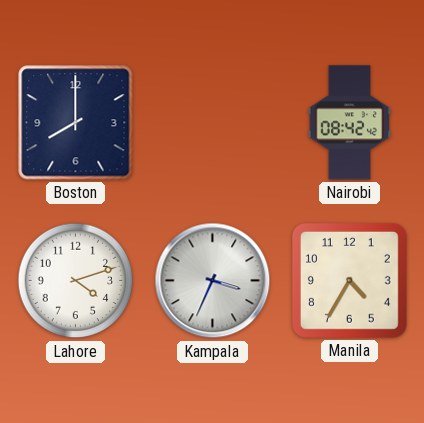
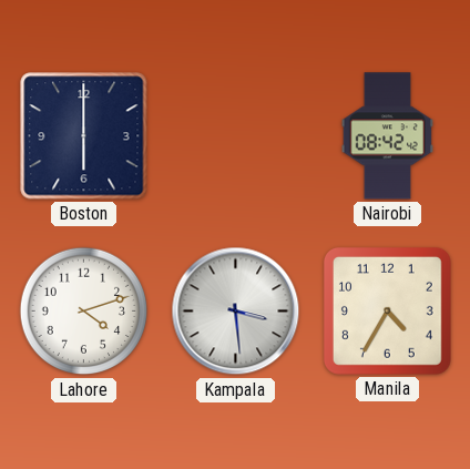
Boston: 8:00 -> 6:00
Kampala: 3:34 -> 3:29
